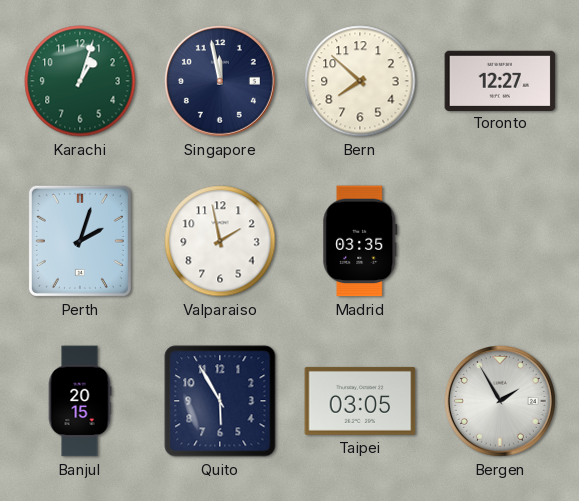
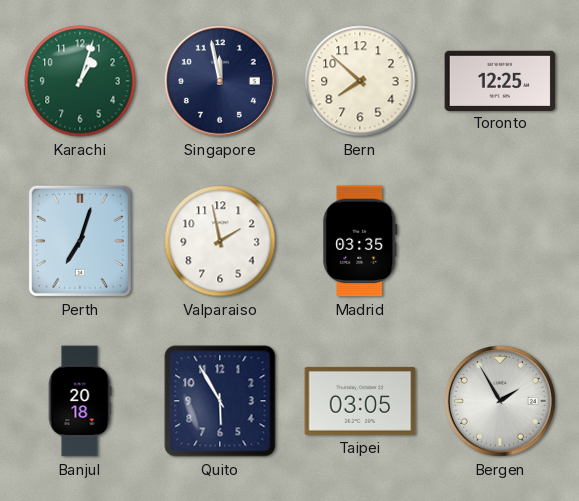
Toronto: 12:27 -> 12:25
Perth: 2:03 -> 7:03
Banjul: 20:15 -> 20:18
